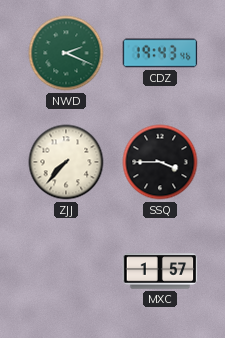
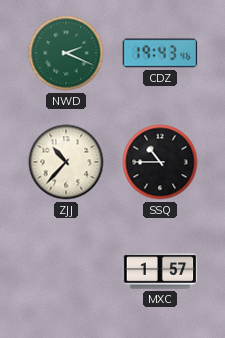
ZJJ: 7:37 -> 10:37
SSQ: 3:45 -> 10:45
